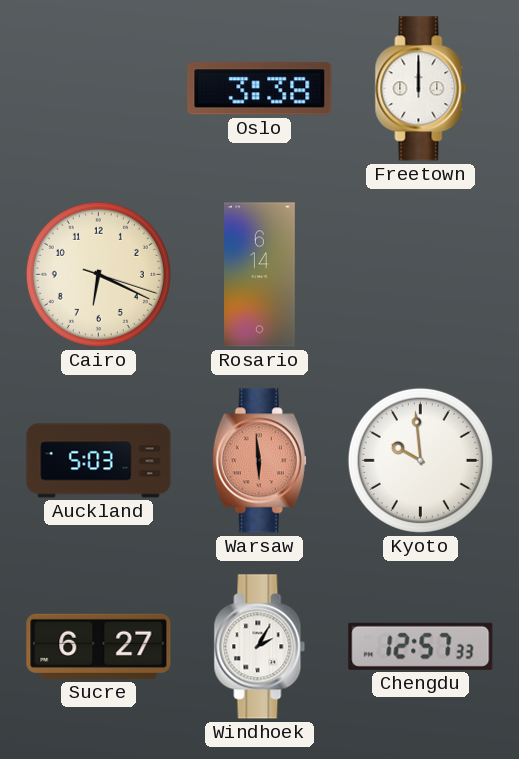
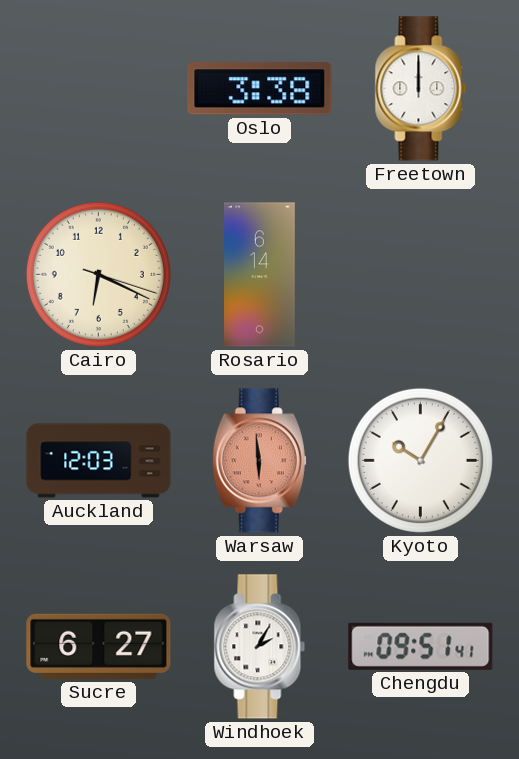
Auckland: 5:03 -> 12:03
Kyoto: 9:59 -> 10:05
Chengdu: 12:57 -> 09:51
